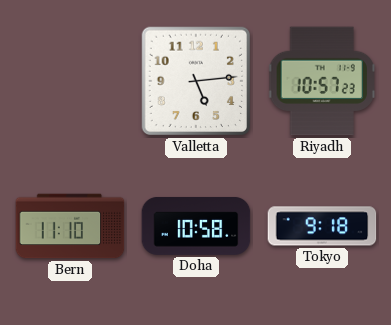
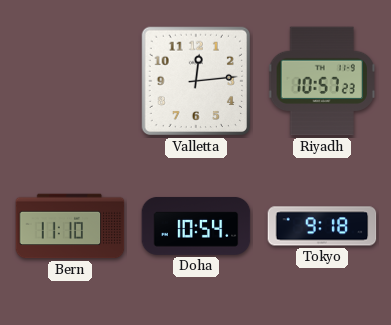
Valletta: 5:14 -> 12:14
Doha: 10:58 -> 10:54
